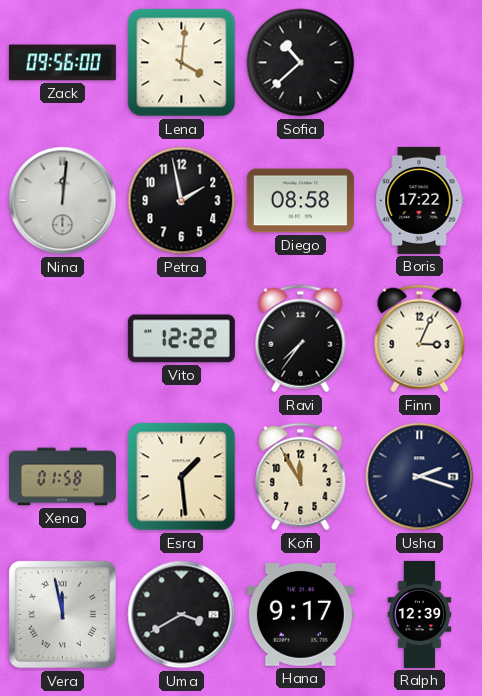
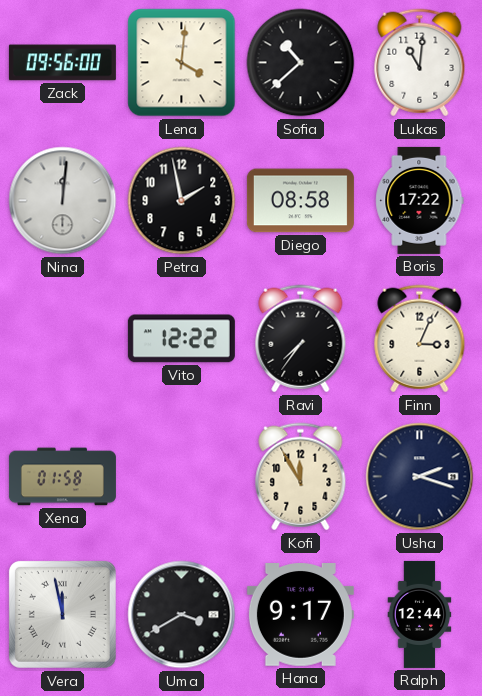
Lukas: none -> 11:01
Esra: 1:29 -> none
Ralph: 12:39 -> 12:44
